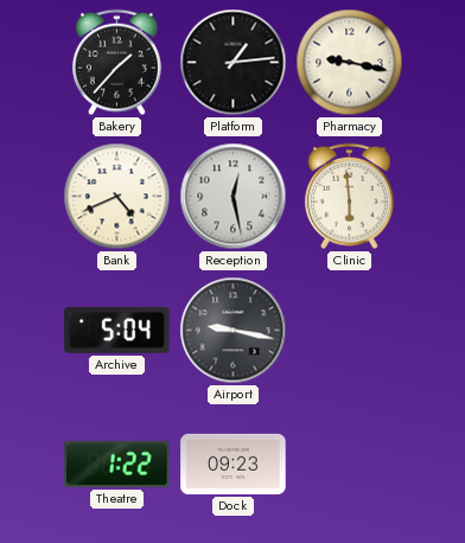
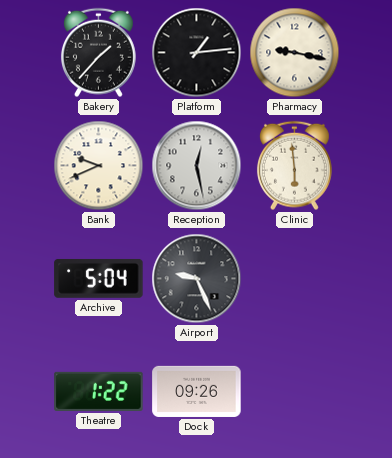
Bank: 4:41 -> 9:41
Airport: 9:17 -> 9:26
Dock: 09:23 -> 09:26
